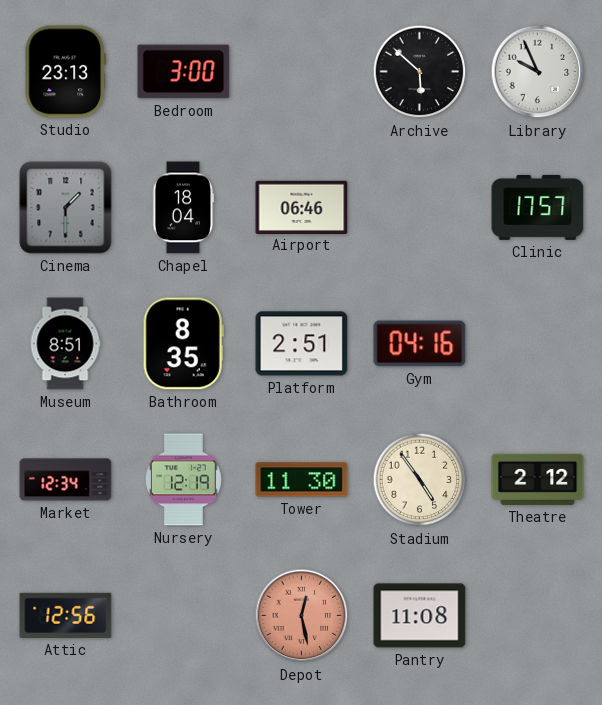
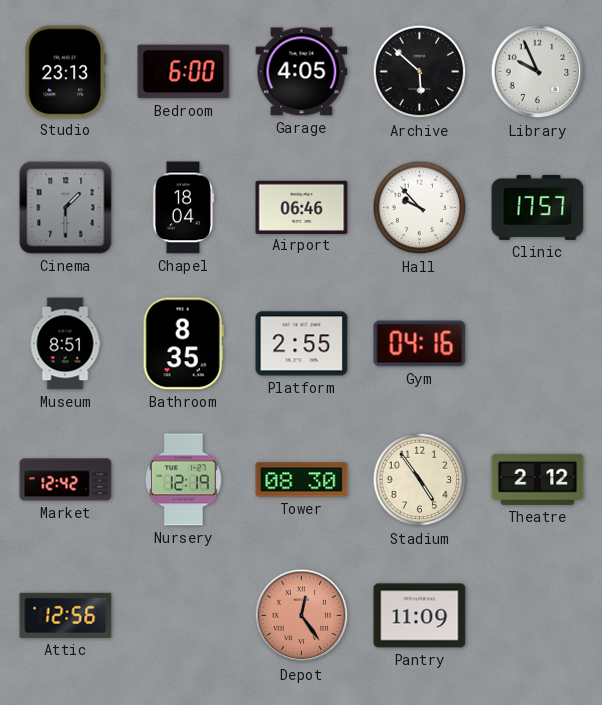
Bedroom: 3:00 -> 6:00
Garage: none -> 4:05
Hall: none -> 9:53
Platform: 2:51 -> 2:55
Market: 12:34 -> 12:42
Tower: 11:30 -> 08:30
Depot: 12:28 -> 12:24
Pantry: 11:08 -> 11:09
